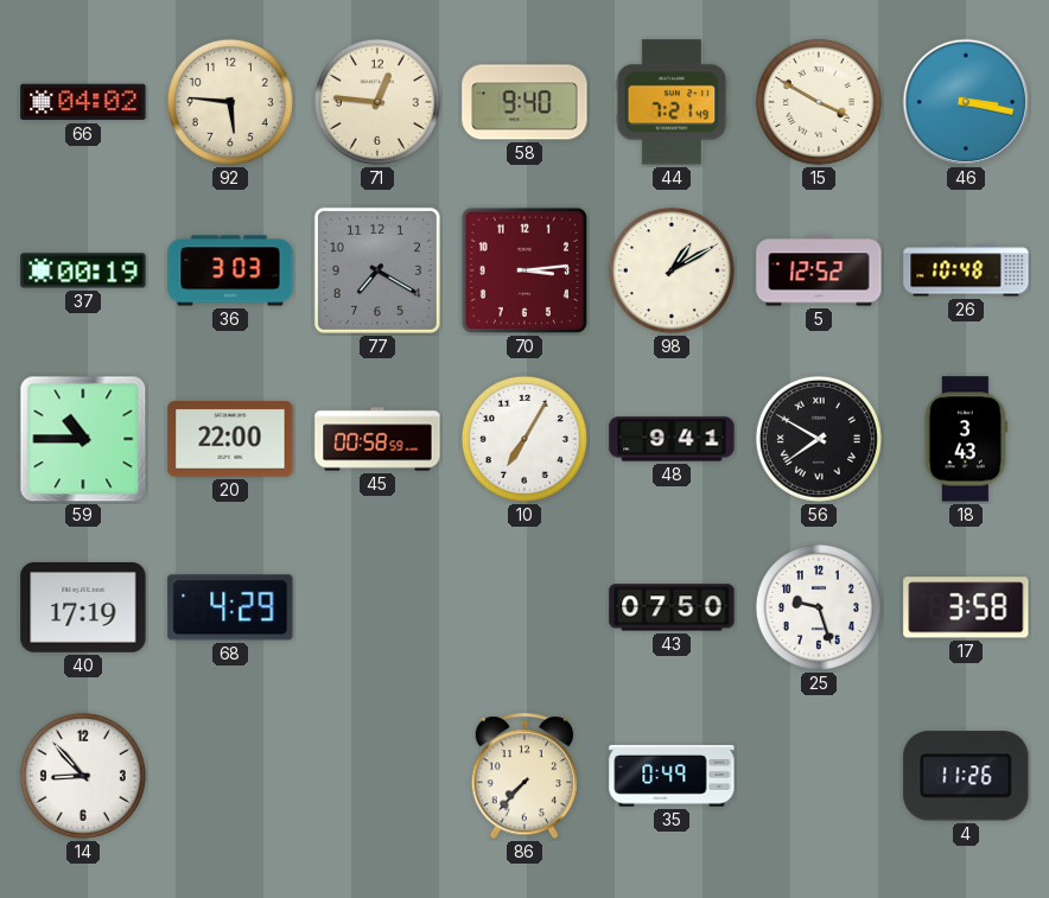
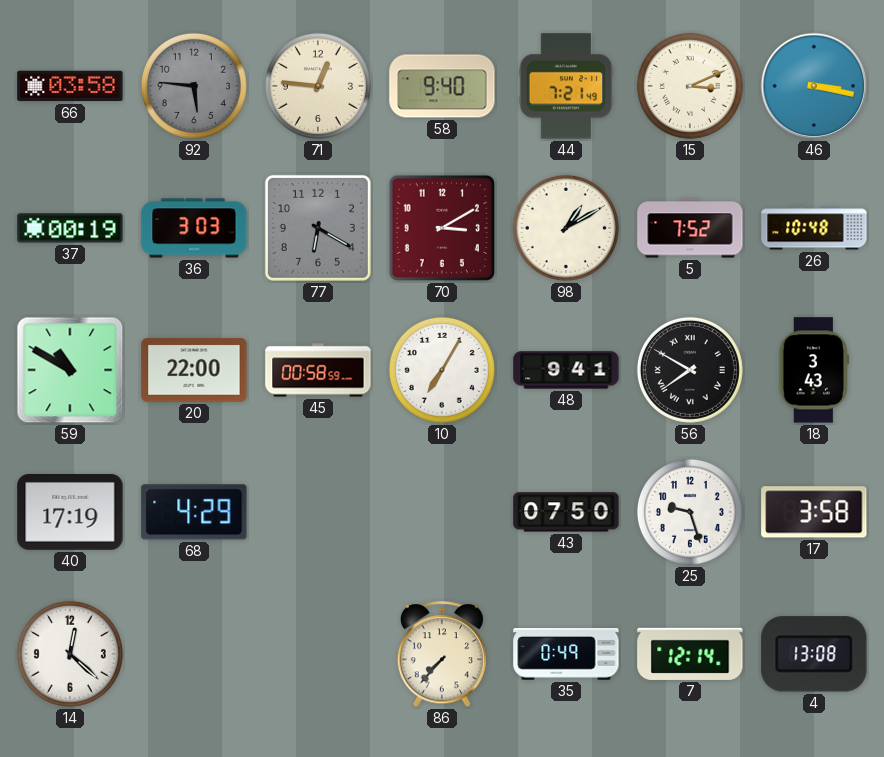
66: 04:02 -> 03:58
92 dial: cream -> grey
15: 3:50 -> 3:11
77: 7:20 -> 6:20
70: 3:14 -> 3:10
5: 12:52 -> 7:52
59: 10:45 -> 10:50
14: 8:53 -> 12:22
7: none -> 12:14
4: 11:26 -> 13:08
